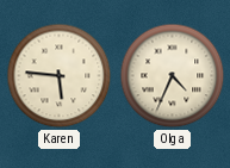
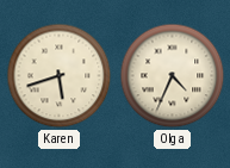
Karen: 5:46 -> 5:42
